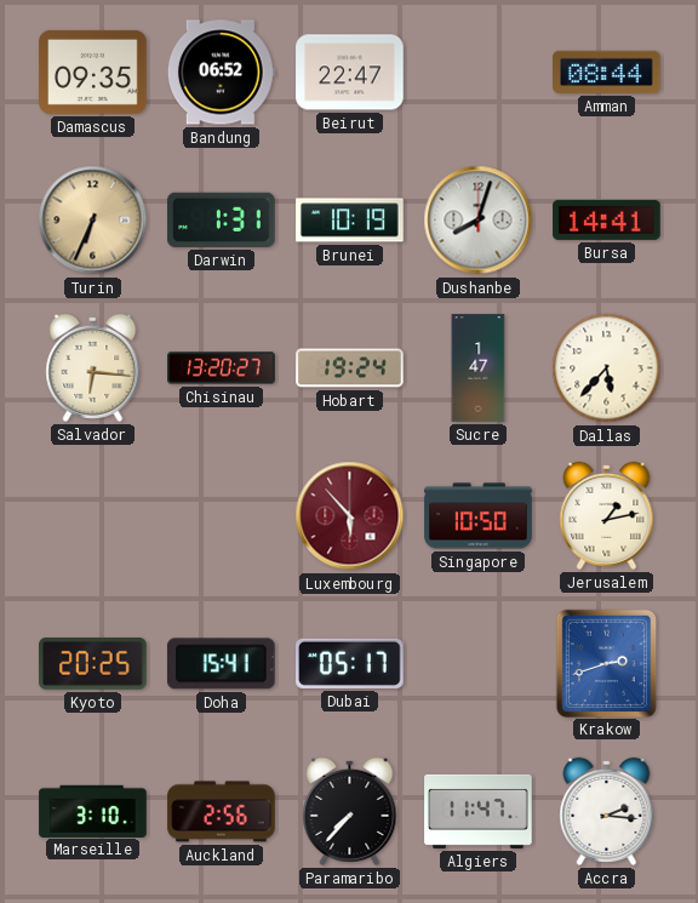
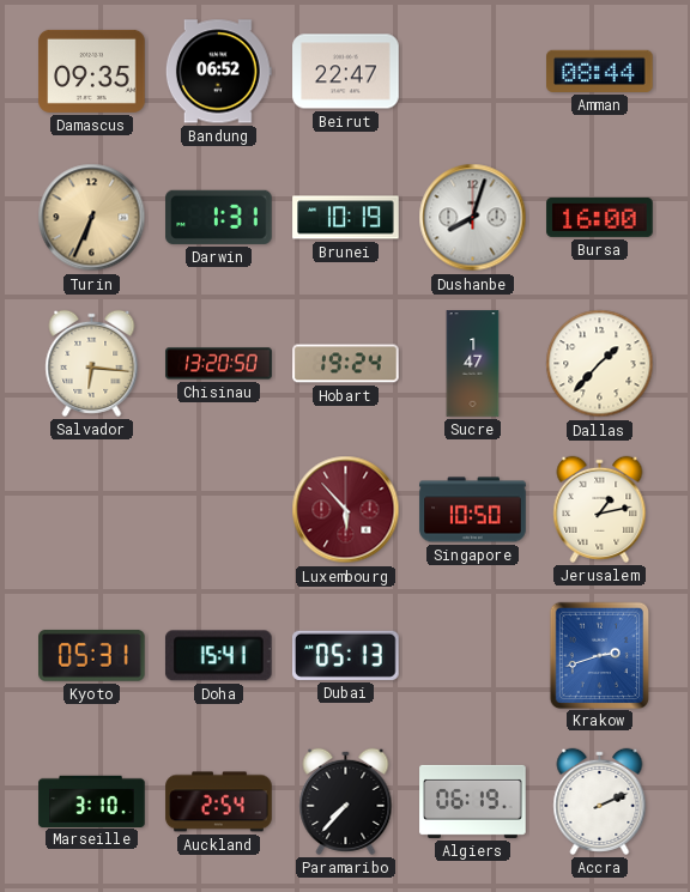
Bursa: 14:41 -> 16:00
Chisinau: 13:20:27 -> 13:20:50
Dallas: 5:37 -> 1:37
Kyoto: 20:25 -> 05:31
Dubai: 05:17 -> 05:13
Auckland: 2:56 -> 2:54
Algiers: 11:47 -> 06:19
Accra: 2:16 -> 2:11
